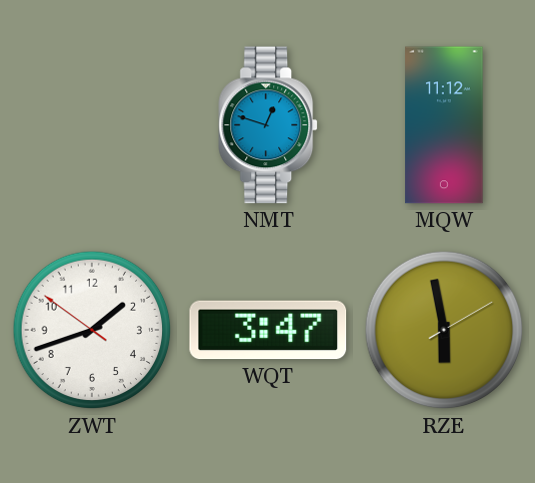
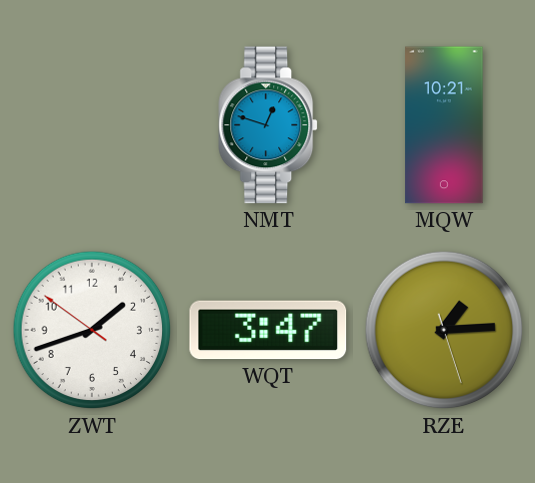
MQW: 11:12 -> 10:21
RZE: 5:58 -> 1:14
